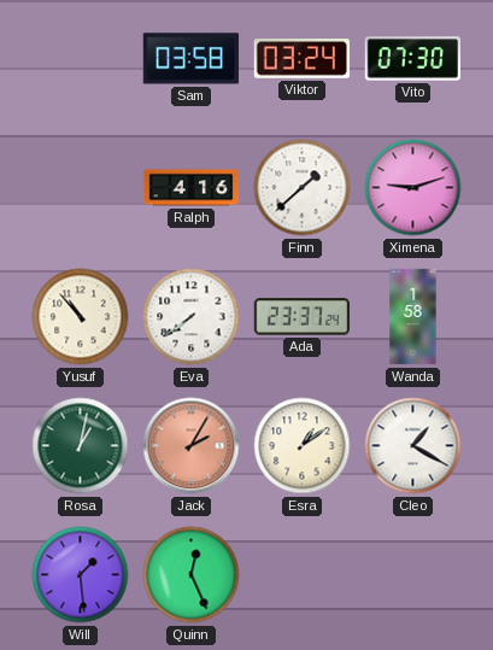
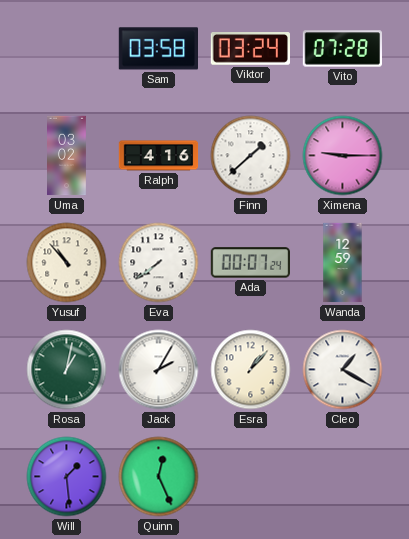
Vito: 07:30 -> 07:28
Uma: none -> 03:02
Ximena: 9:12 -> 9:15
Ada: 23:37 -> 00:07
Wanda: 1:58 -> 12:59
Jack dial: salmon -> white
Esra: 1:09 -> 1:07
